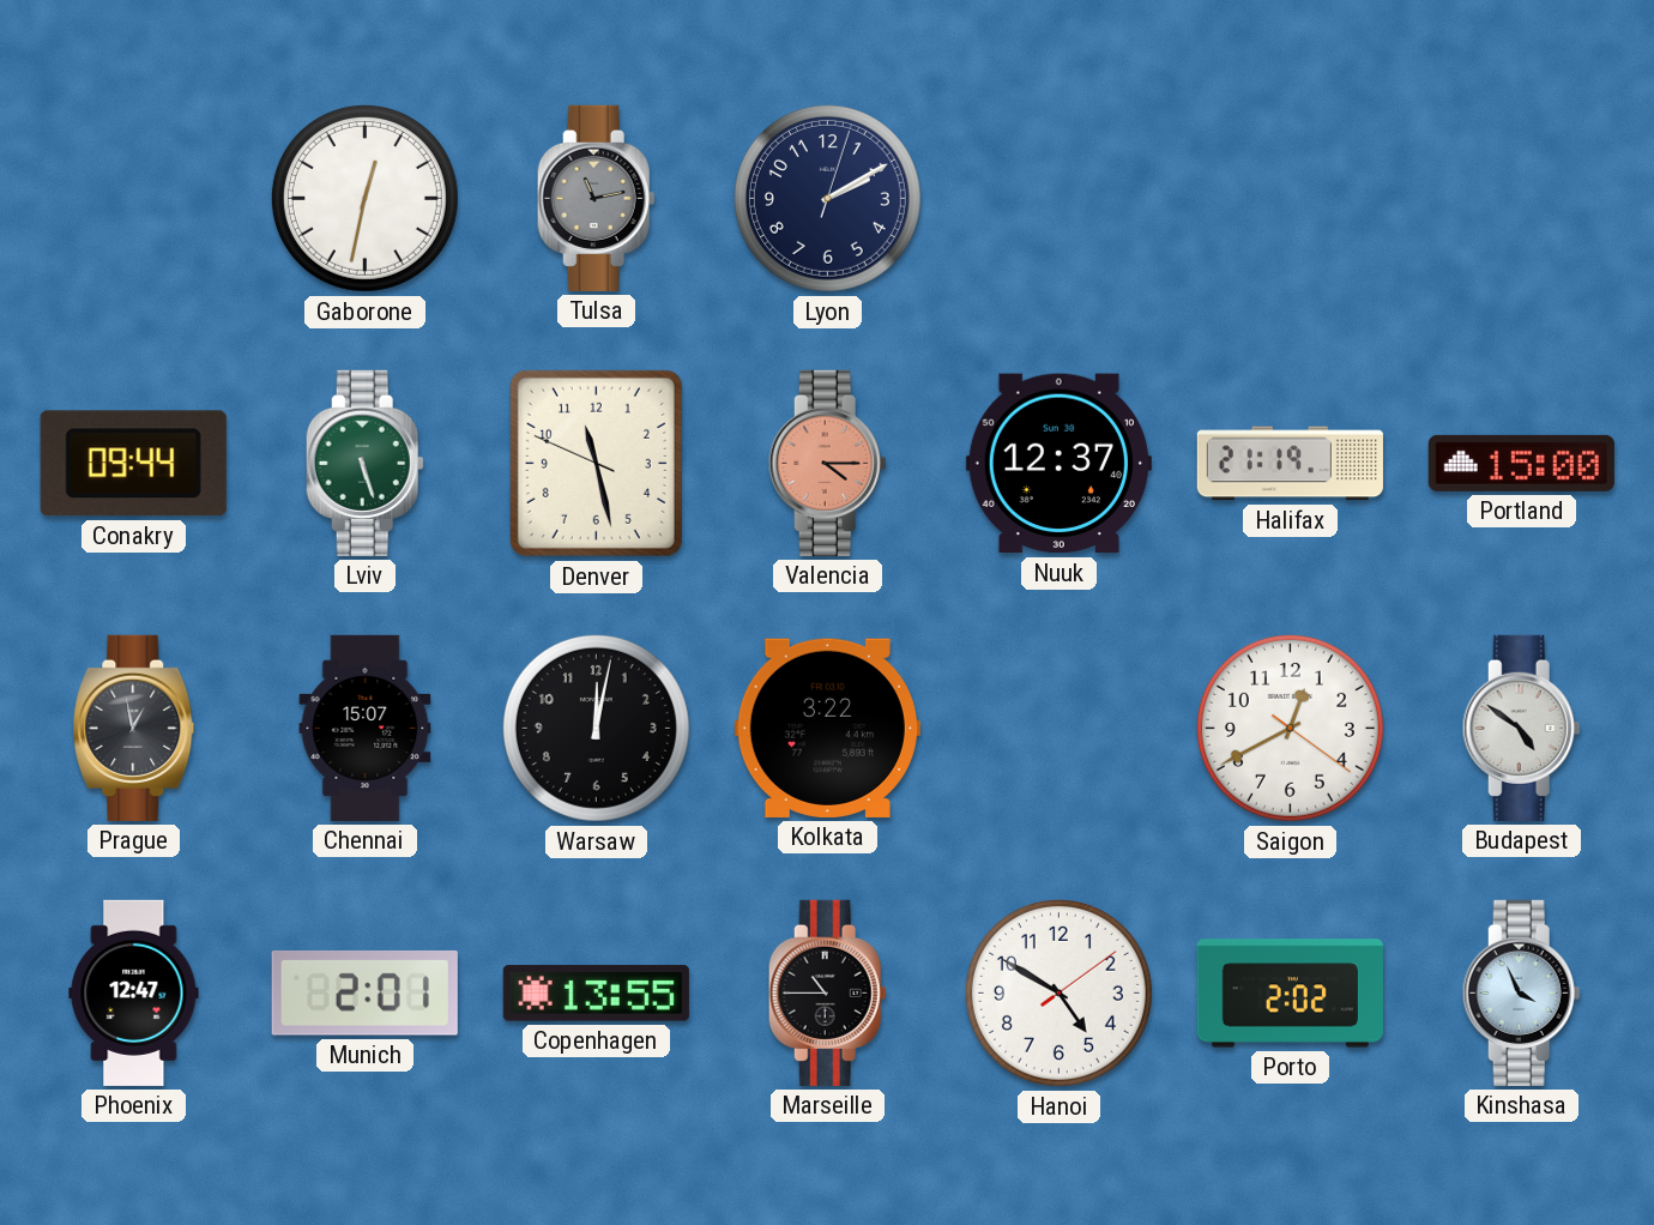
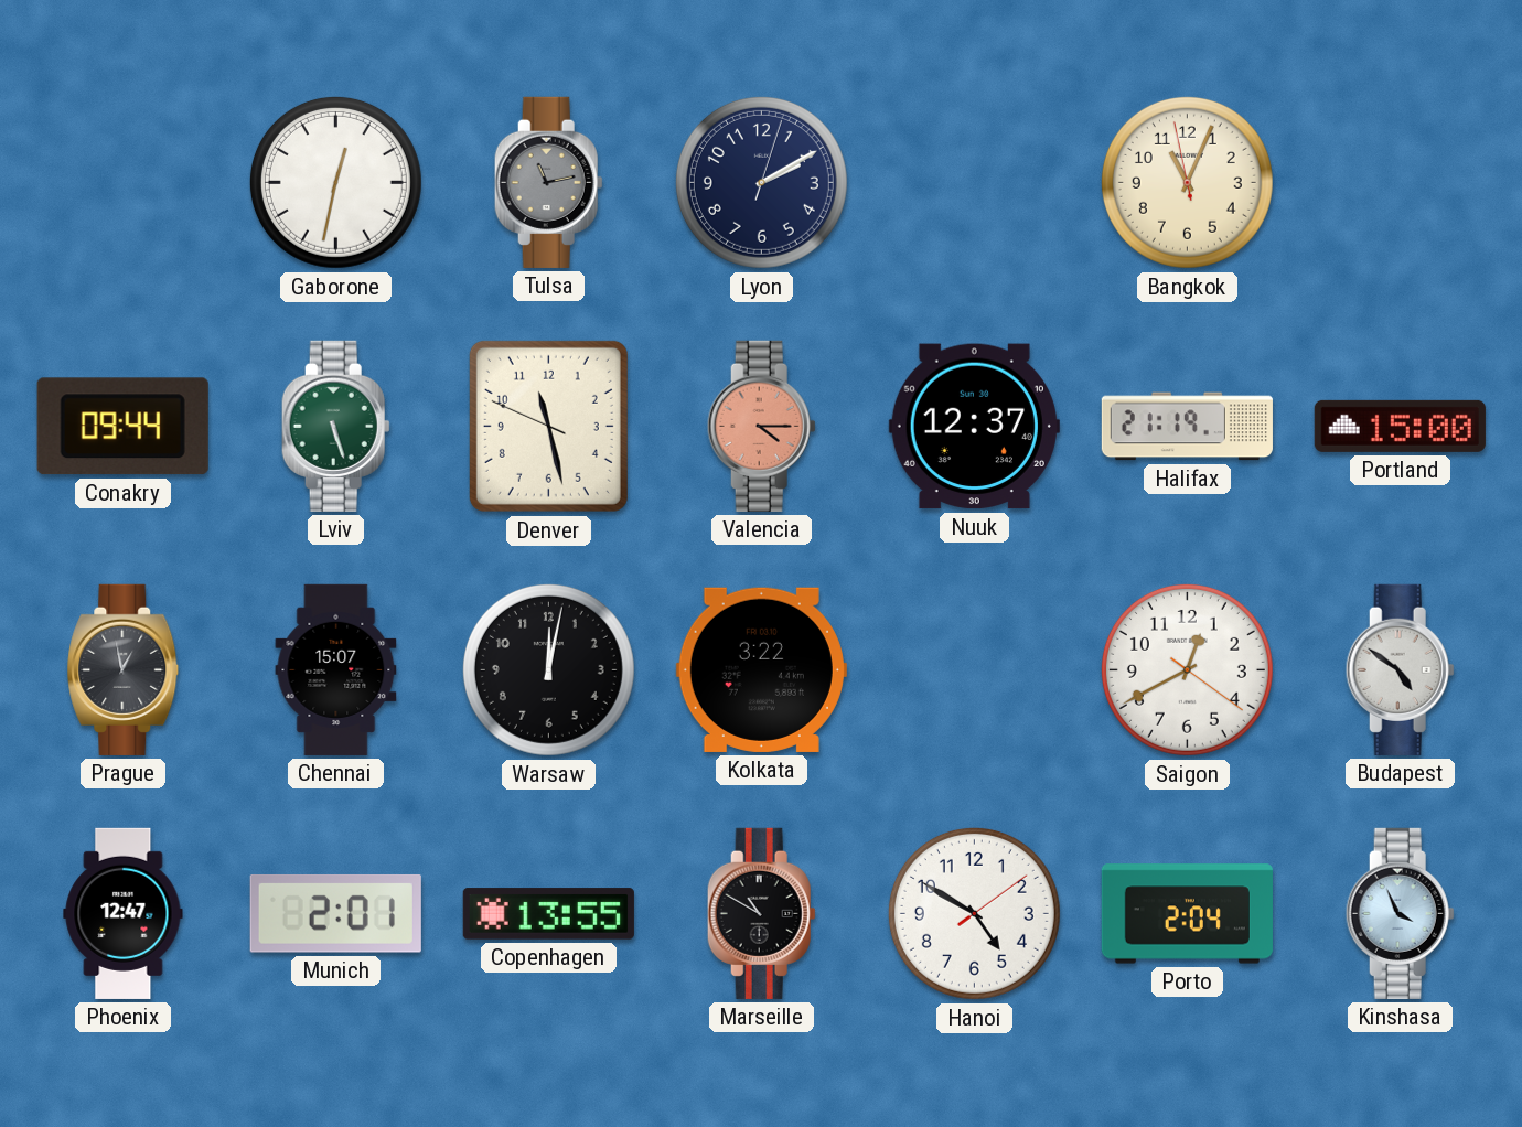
Bangkok: none -> 11:03
Marseille: 10:45 -> 10:50
Porto: 2:02 -> 2:04
